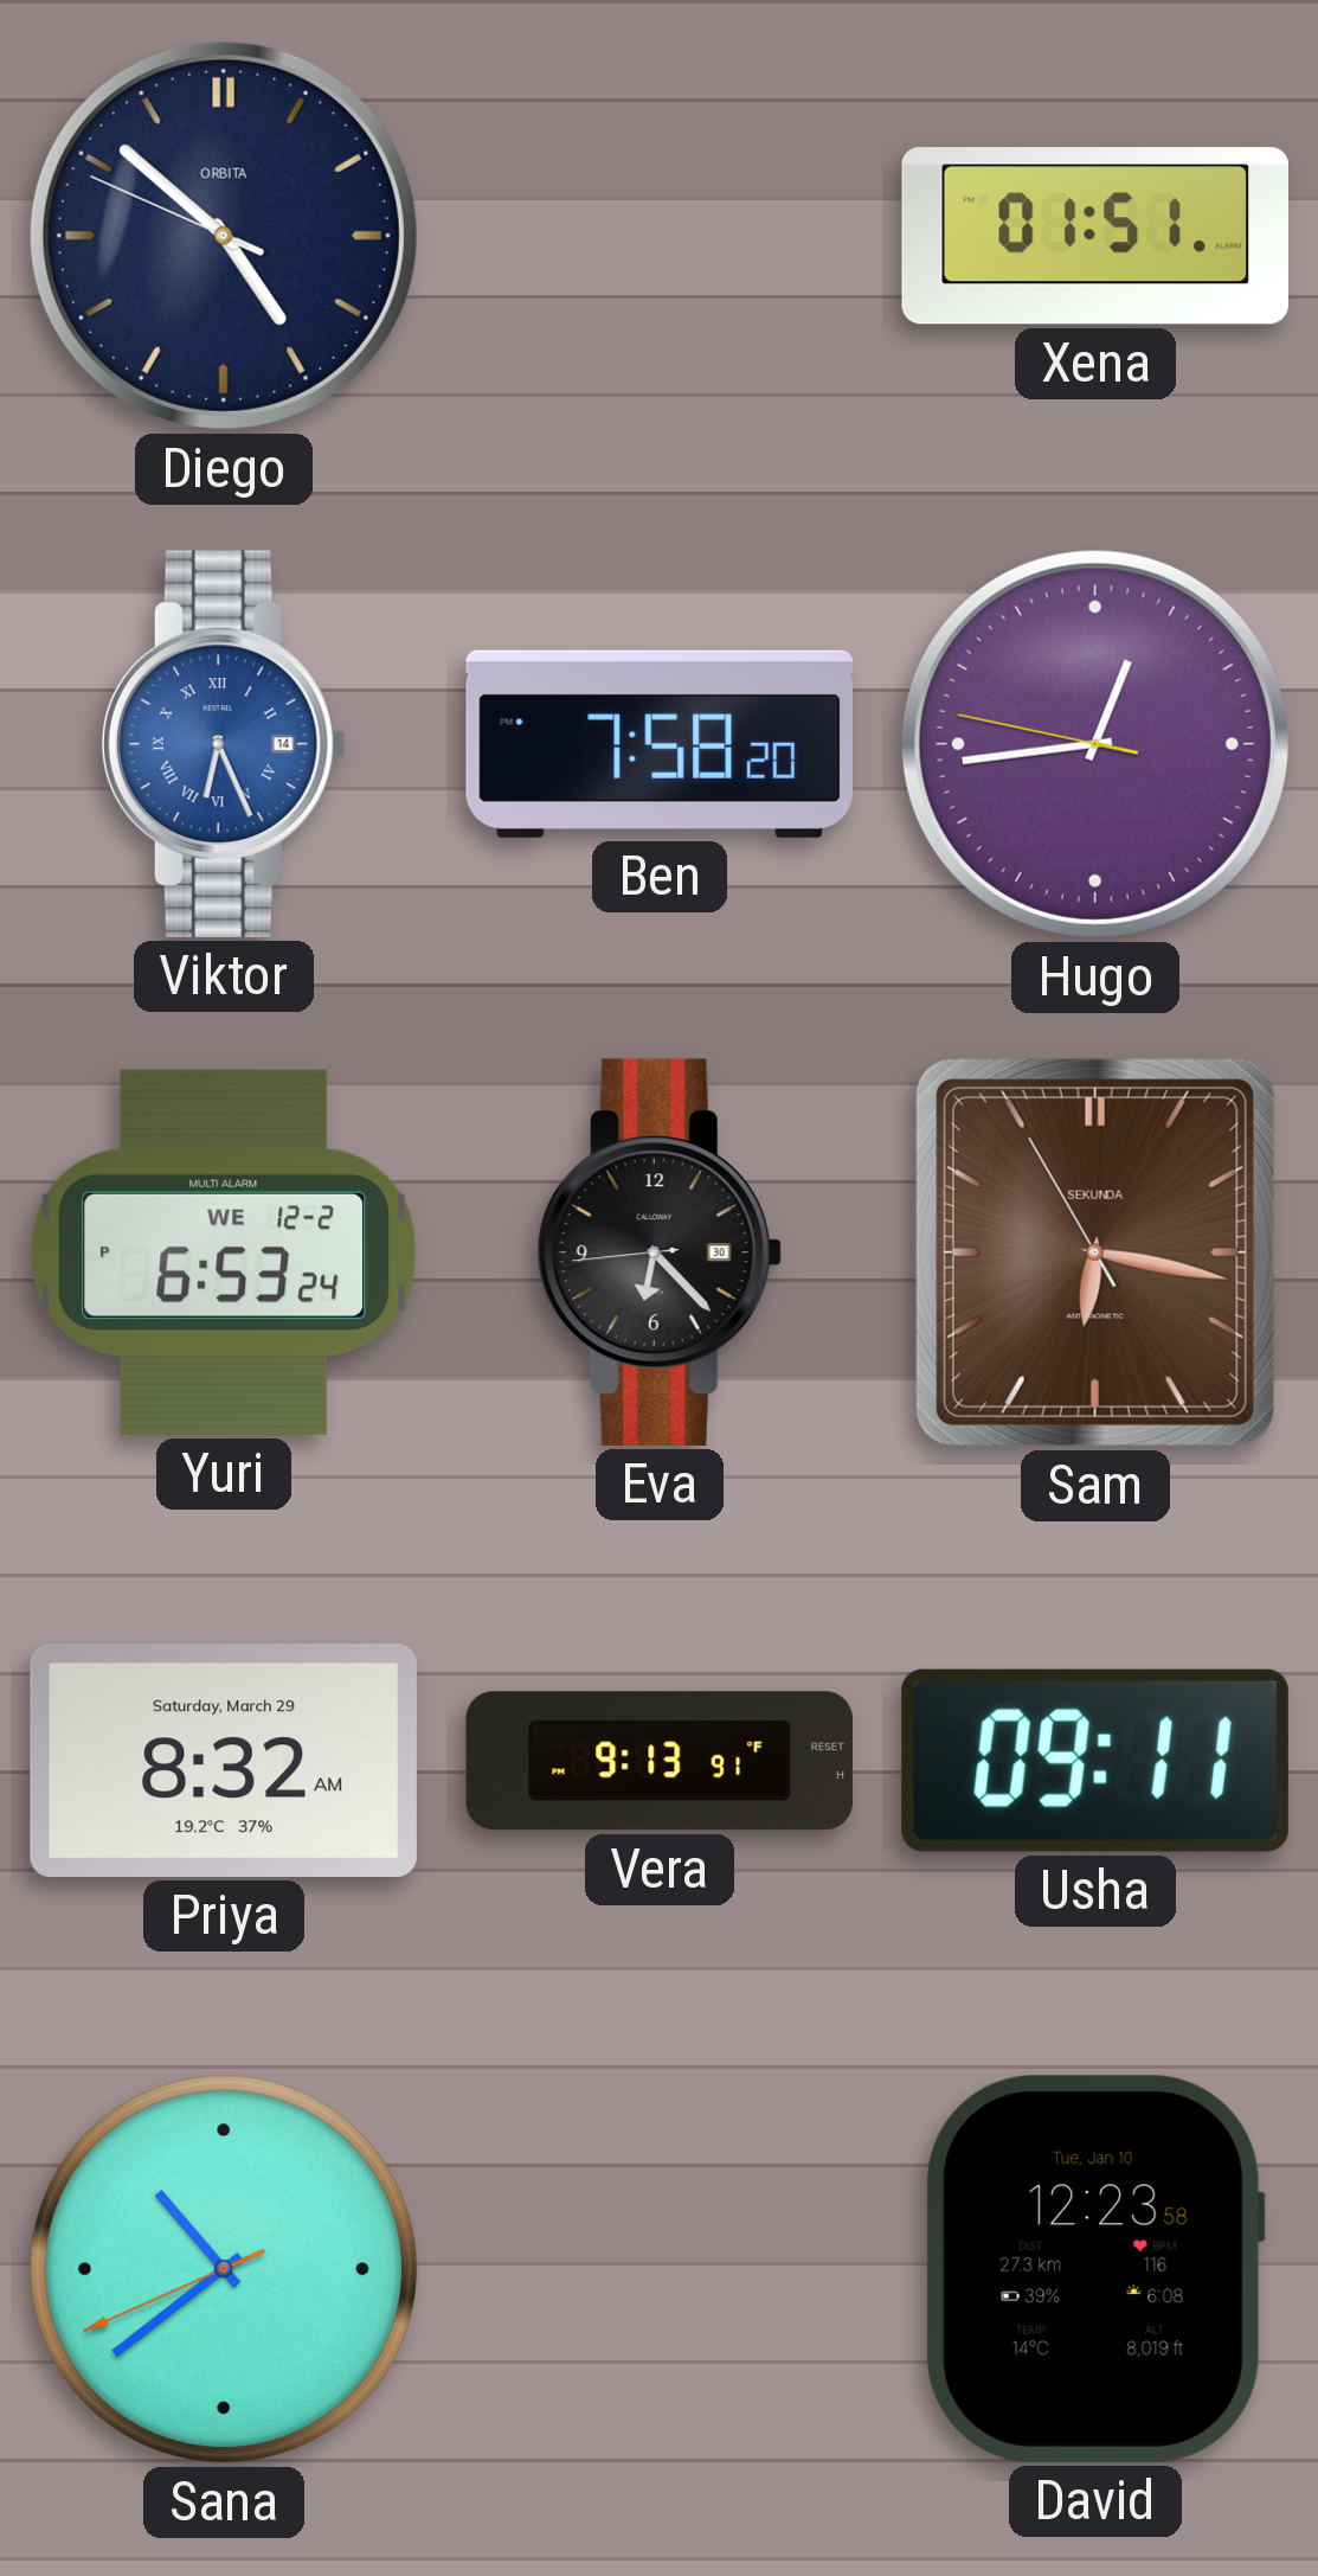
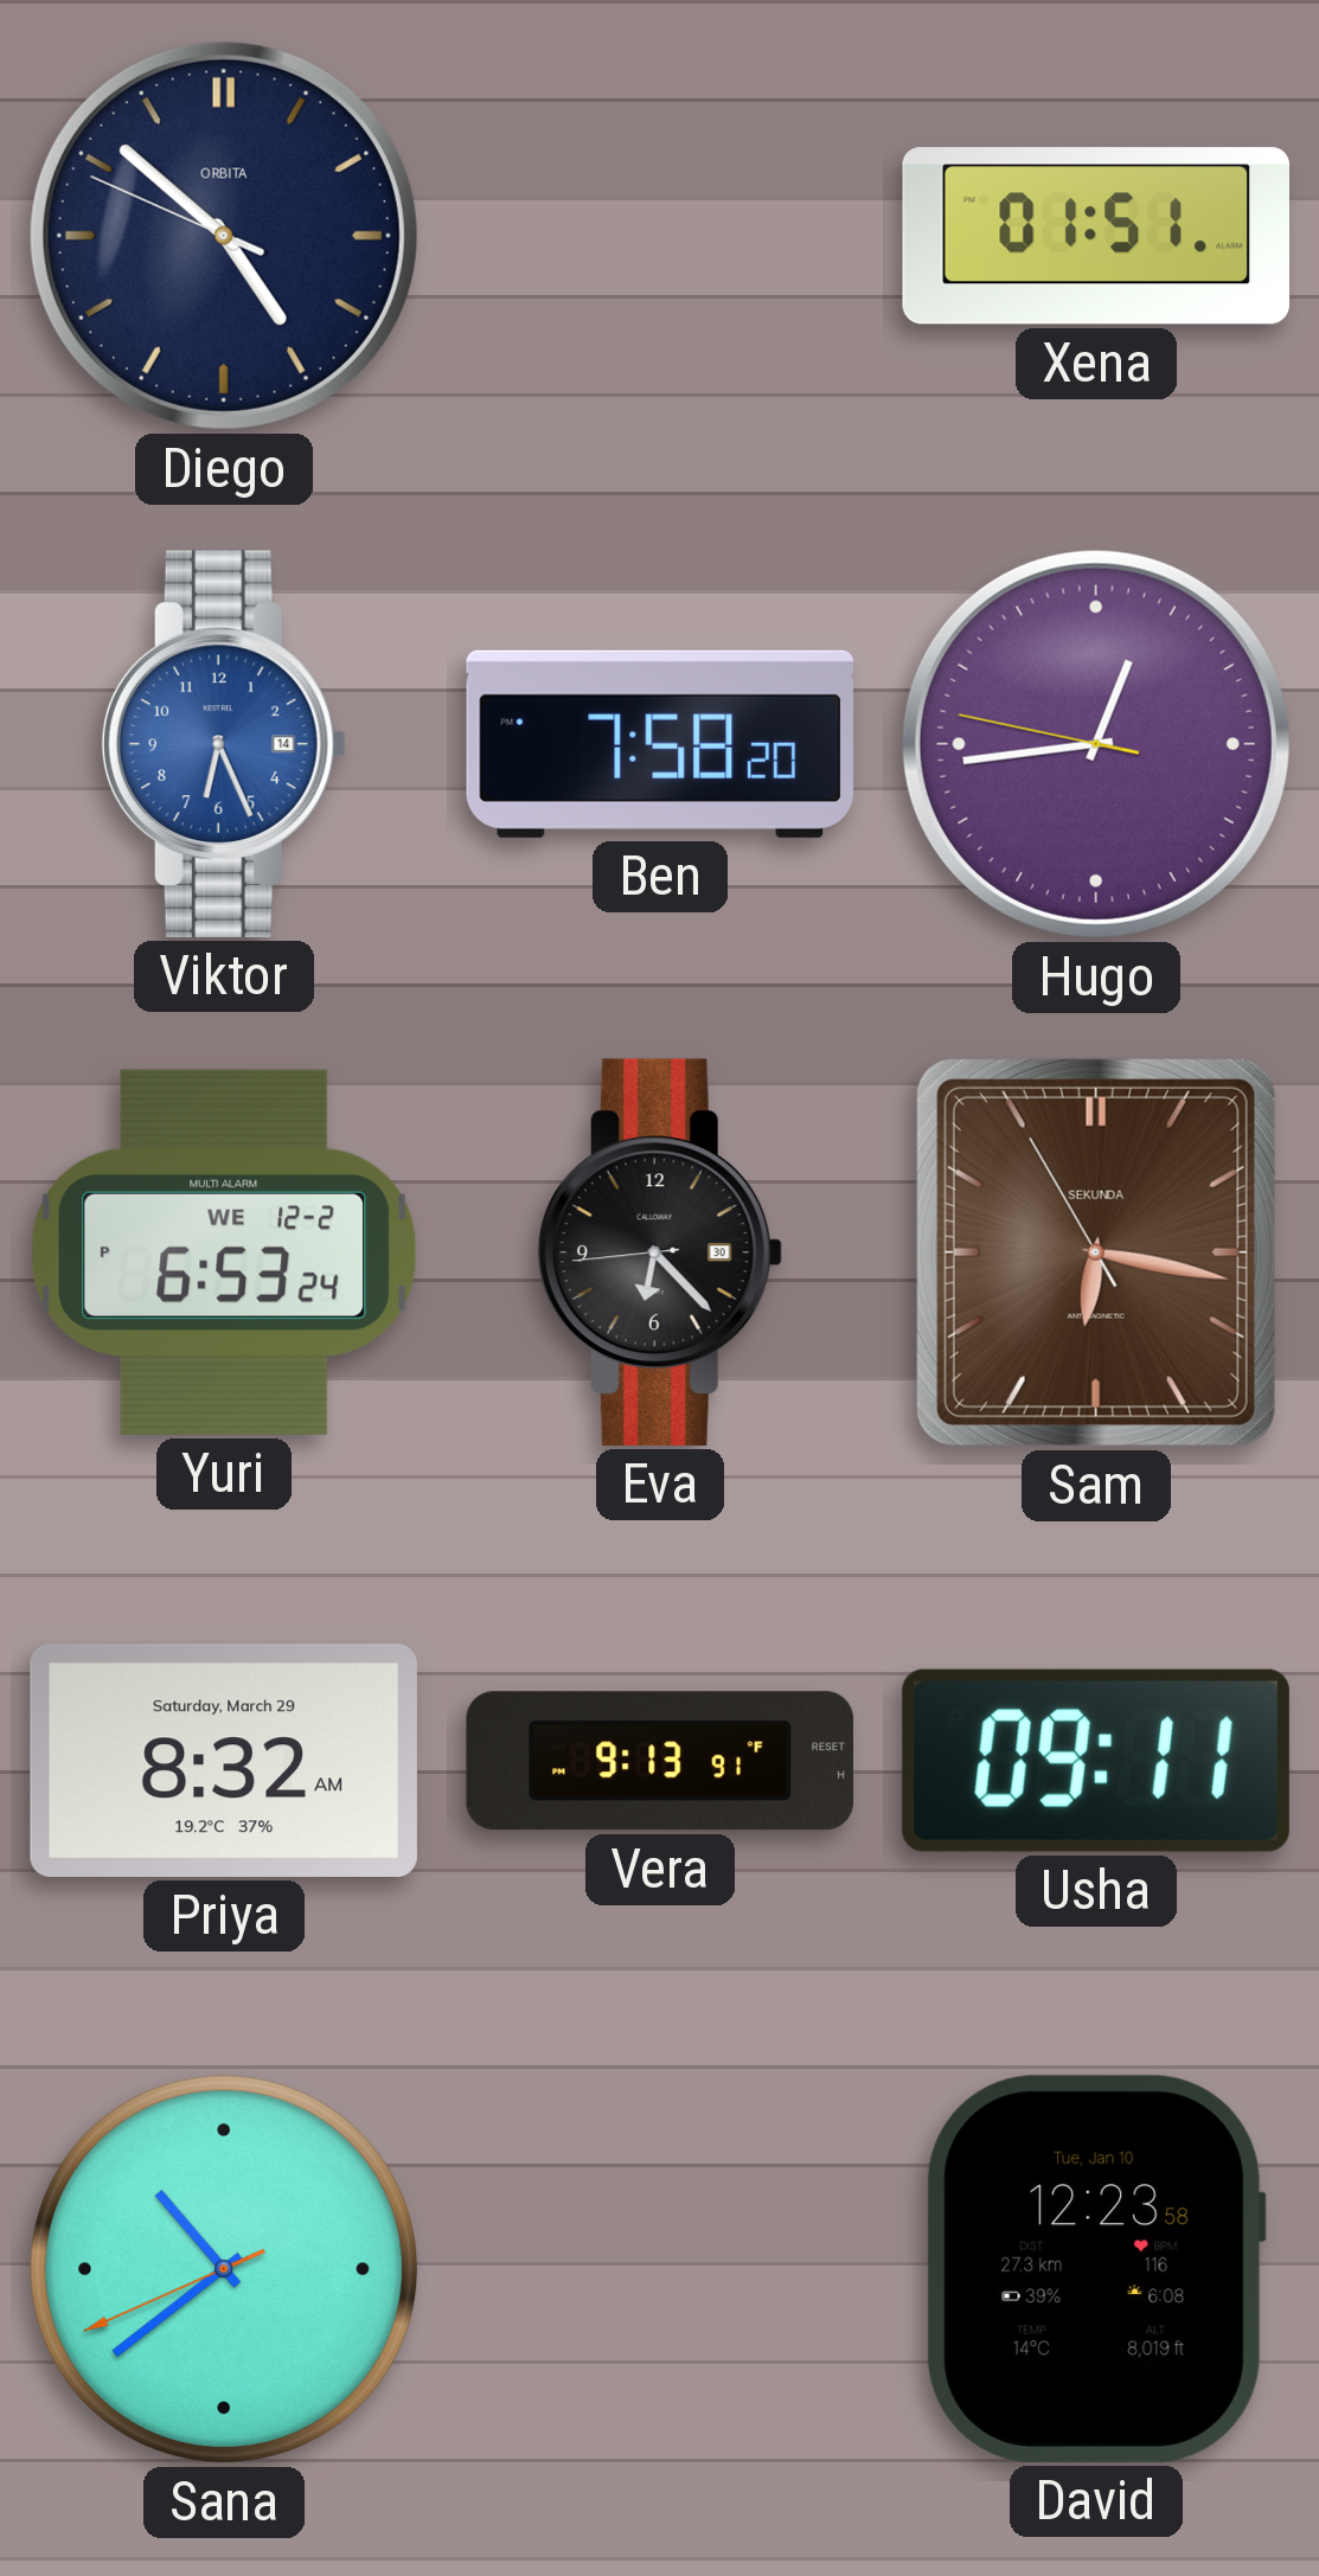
Viktor numerals: Roman -> Arabic
